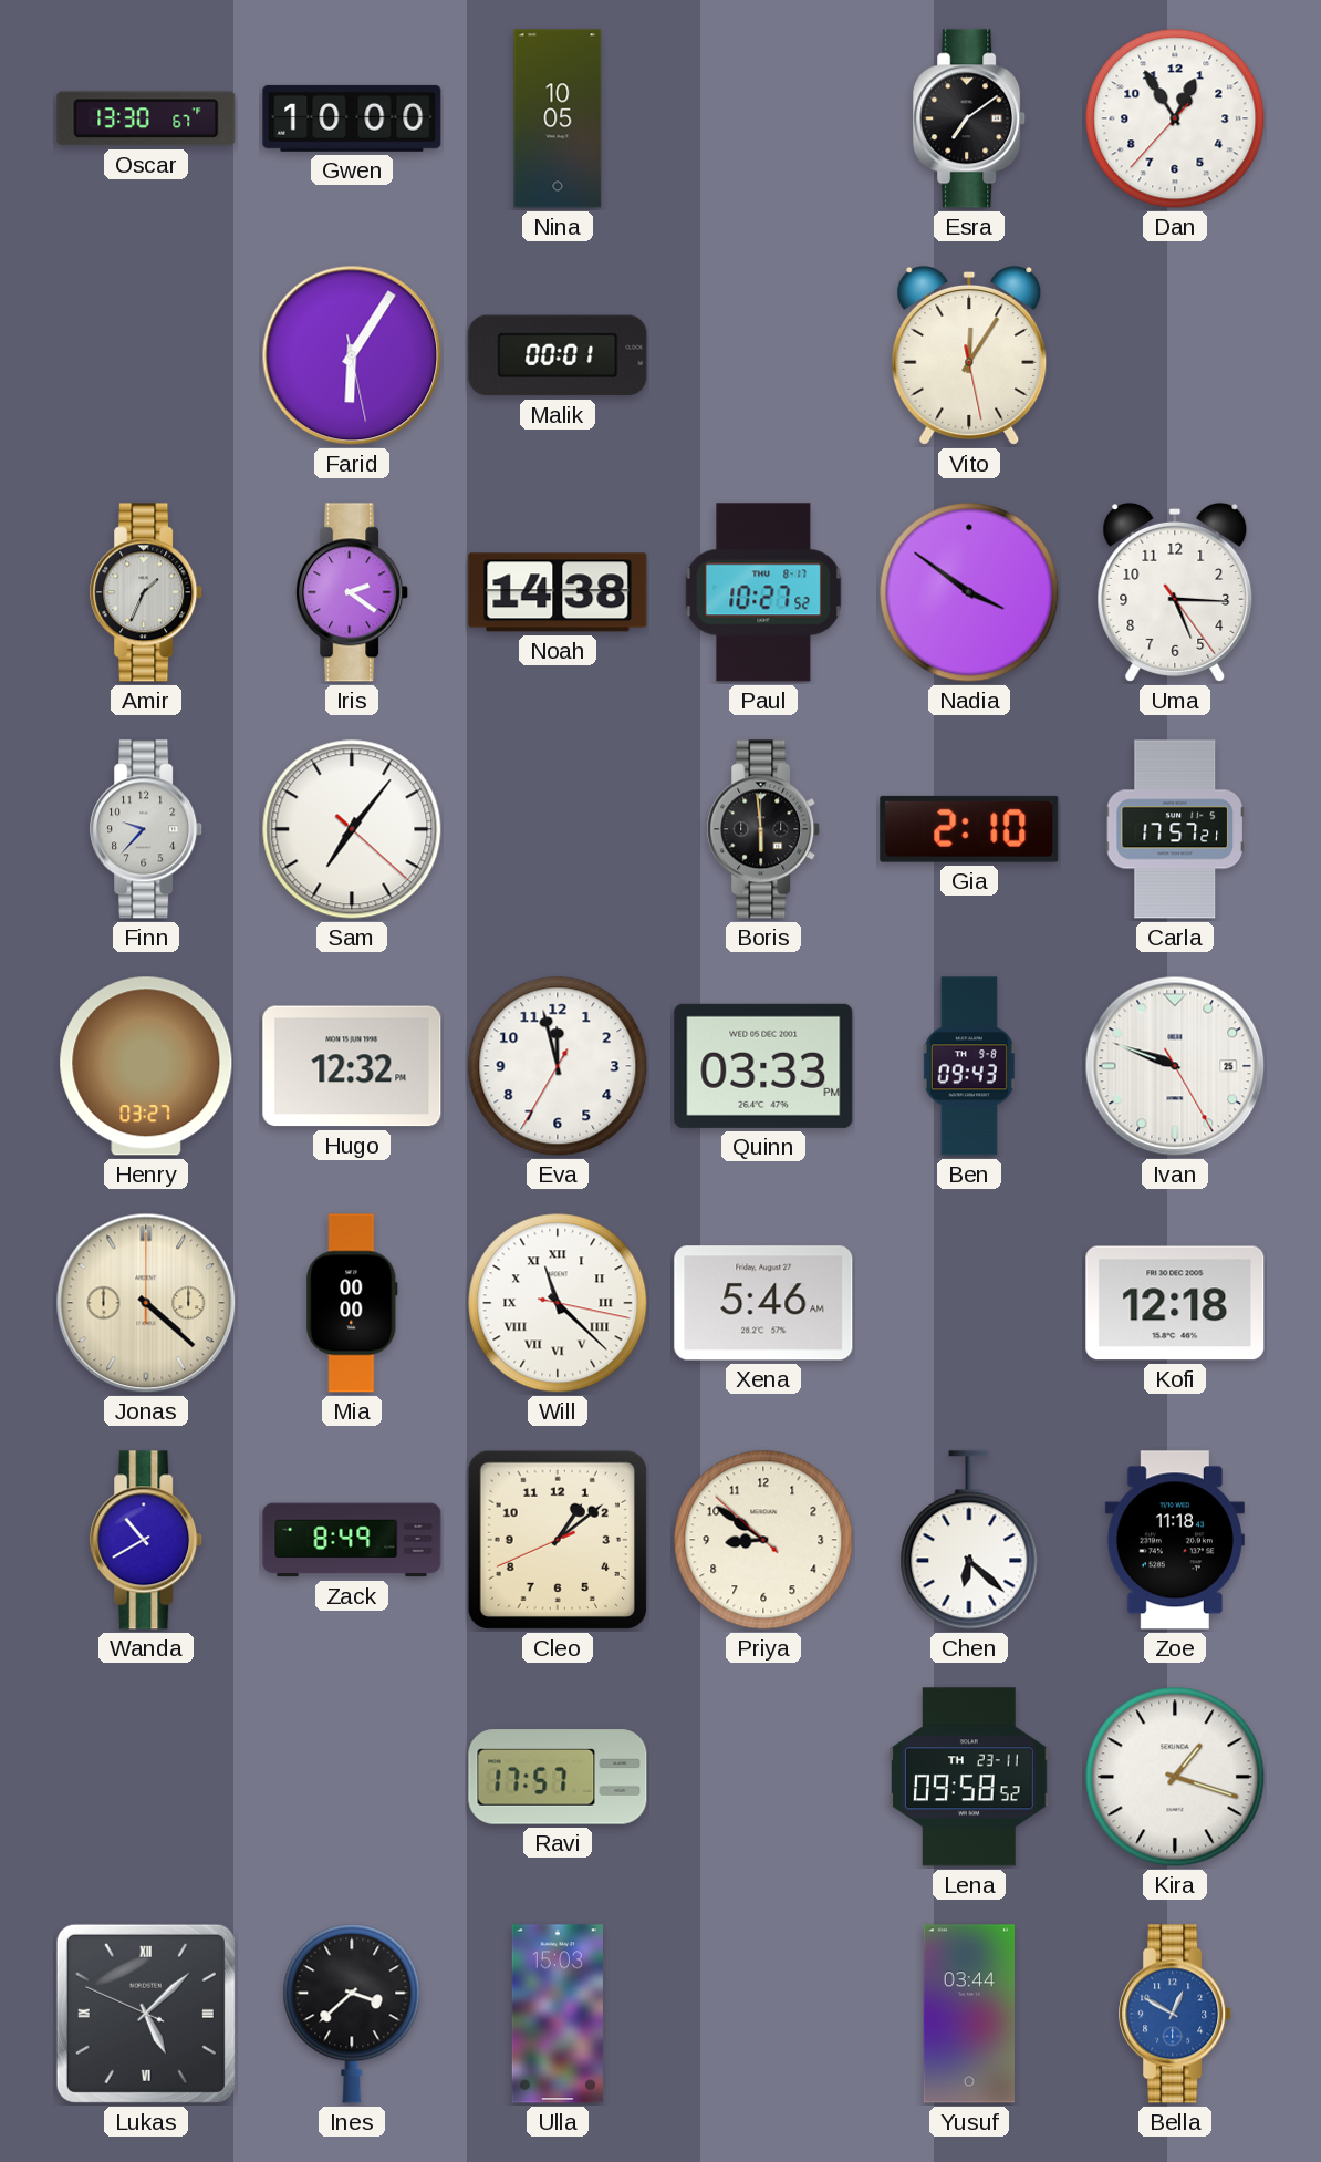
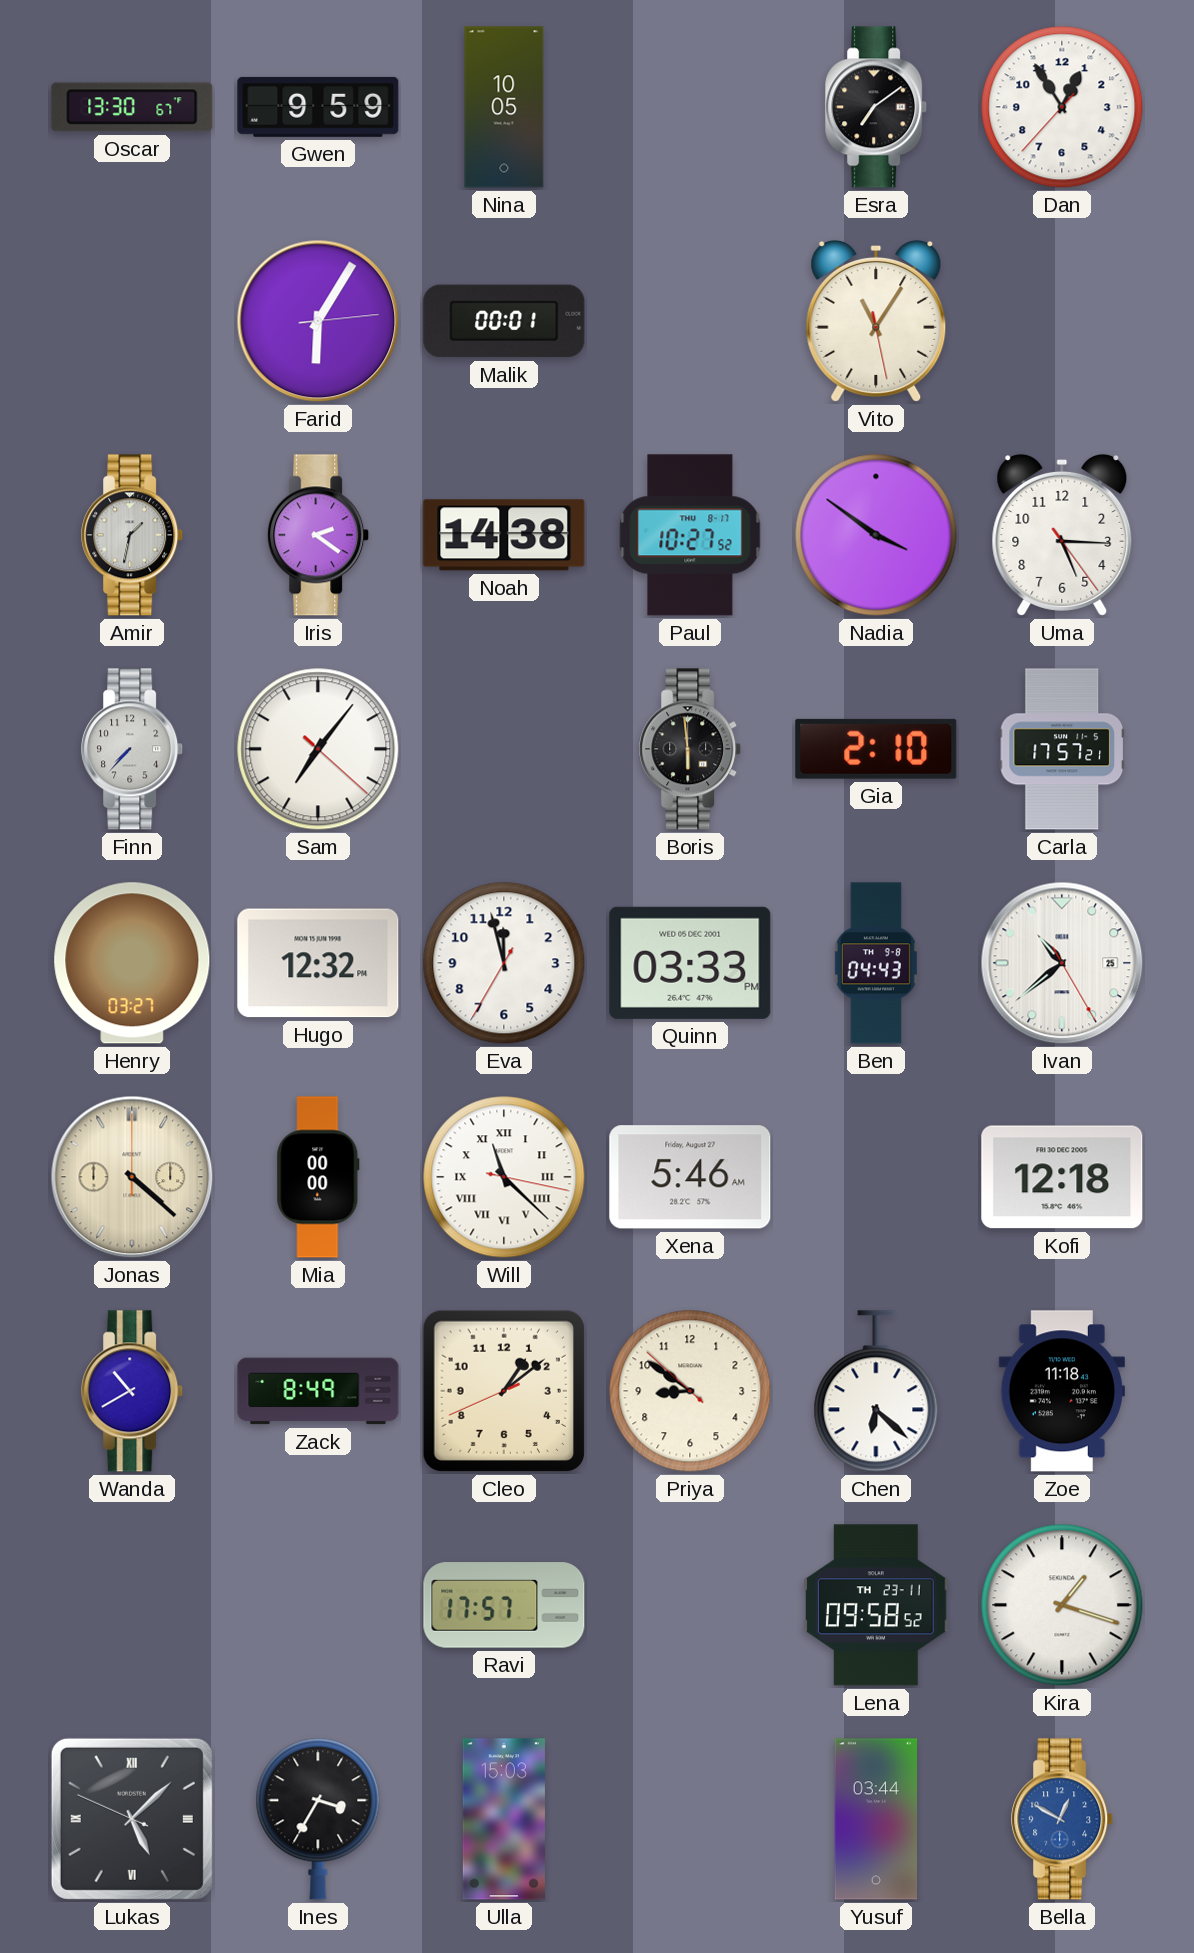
Gwen: 10:00 -> 9:59
Farid: 6:05:28 -> 6:05:14
Vito: 12:05 -> 11:05
Amir: 1:34 -> 1:32
Finn: 9:37 -> 7:37
Ben: 09:43 -> 04:43
Ivan: 9:48 -> 10:38
Ines: 3:38 -> 3:35
